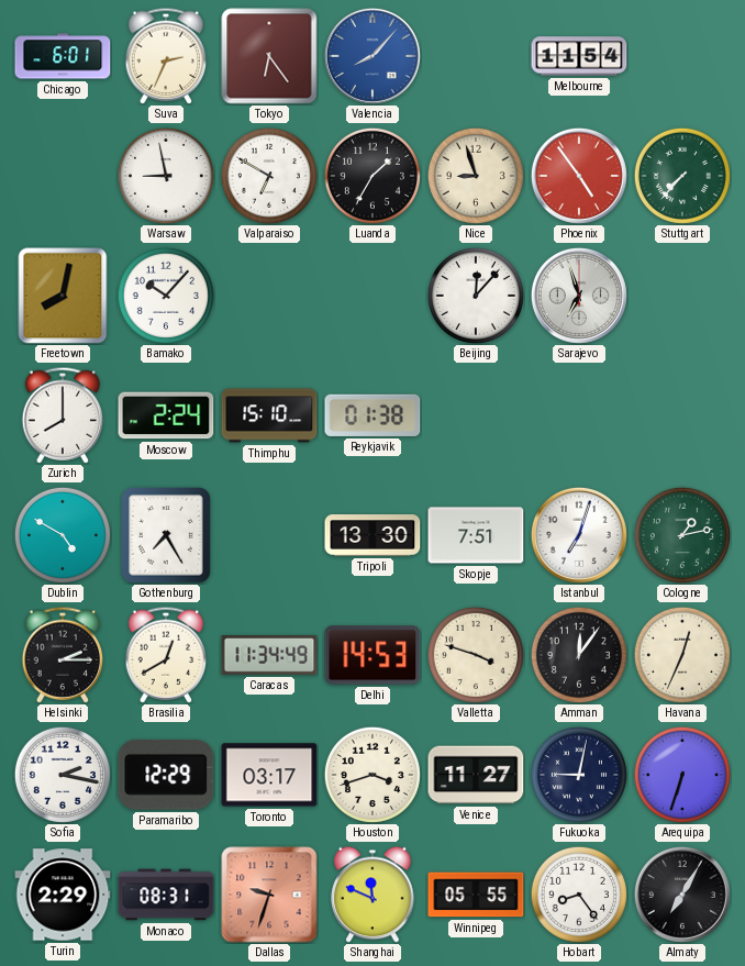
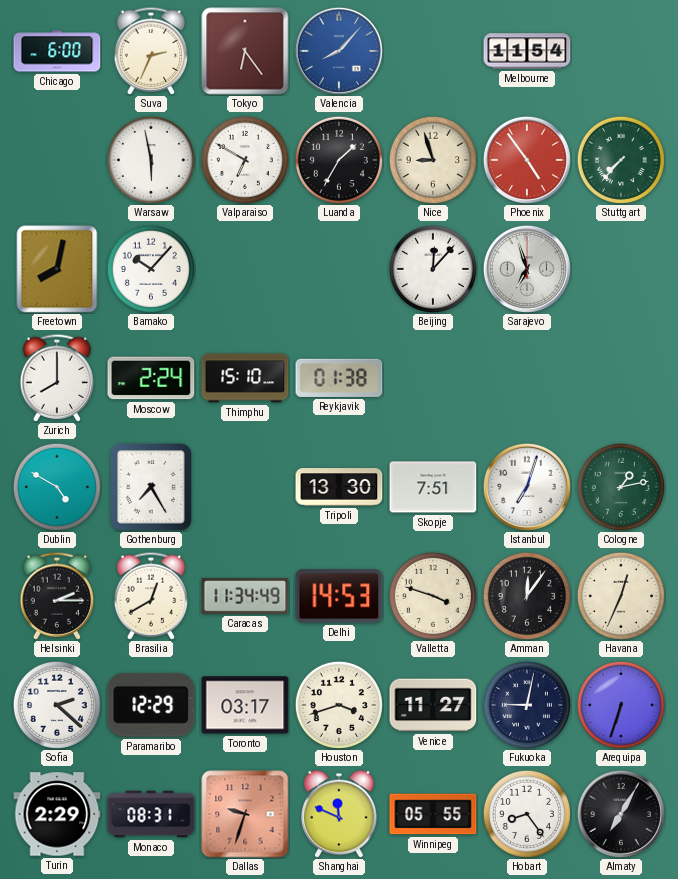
Chicago: 6:01 -> 6:00
Warsaw: 8:58 -> 5:58
Sofia: 2:17 -> 2:22
